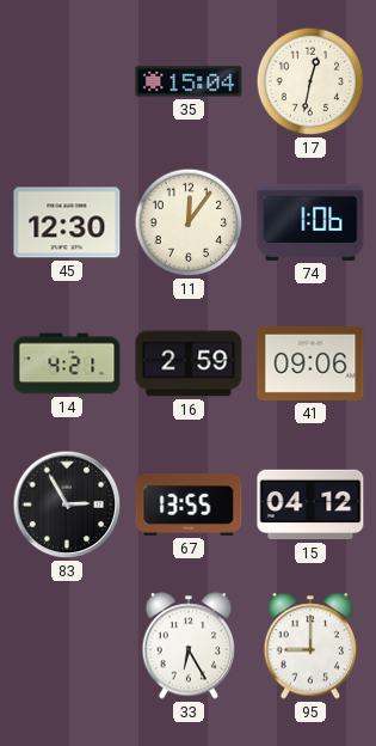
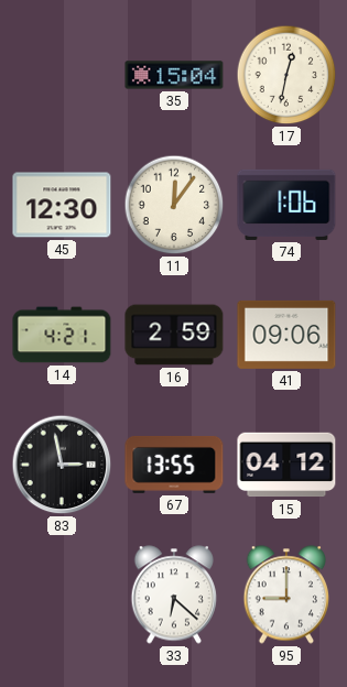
83: 2:55 -> 2:58
33: 6:25 -> 6:22
